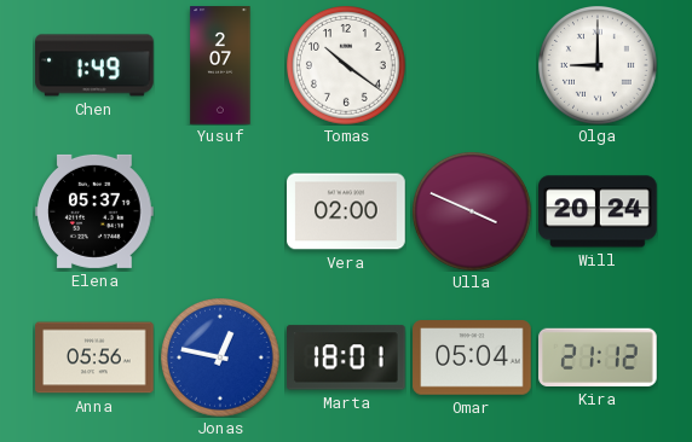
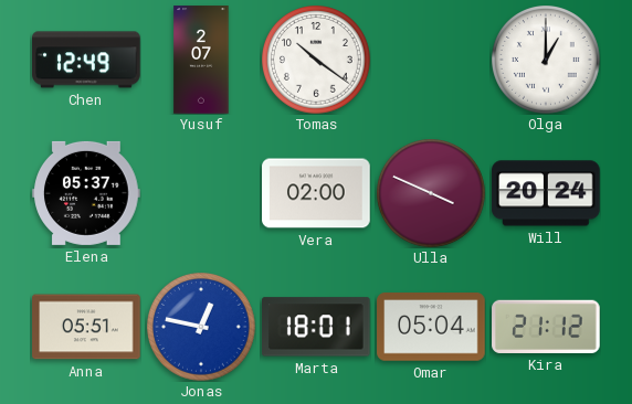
Chen: 1:49 -> 12:49
Olga: 9:00 -> 1:00
Anna: 05:56 -> 05:51
